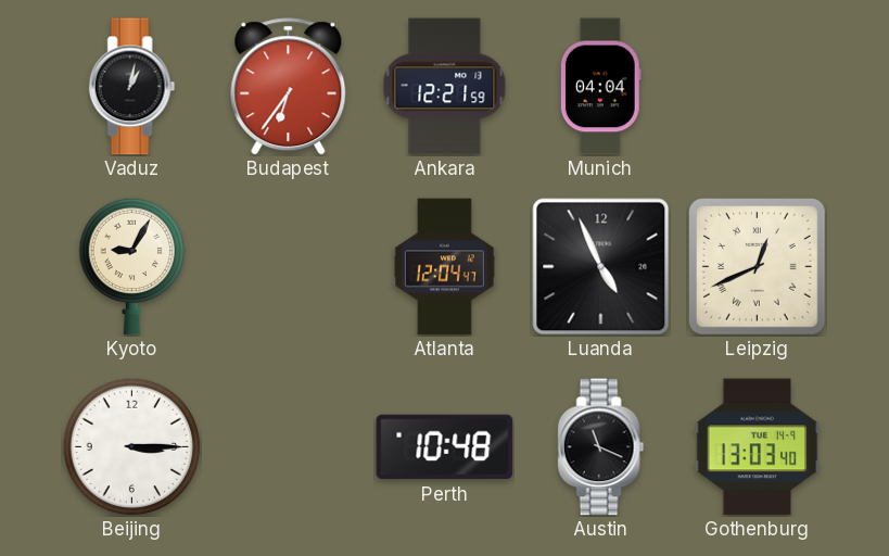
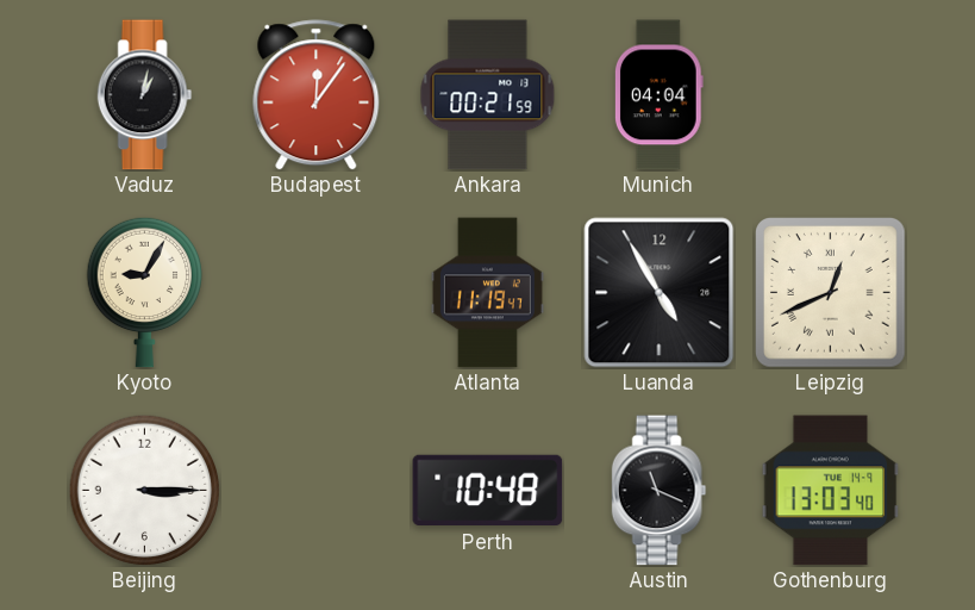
Budapest: 6:36 -> 12:06
Ankara: 12:21 -> 00:21
Atlanta: 12:04 -> 11:19
Luanda: 4:56 -> 4:55
